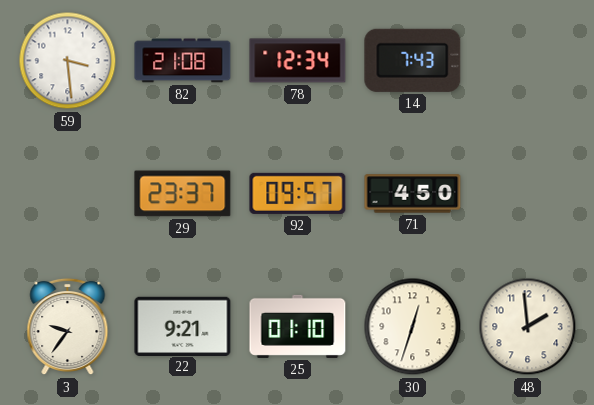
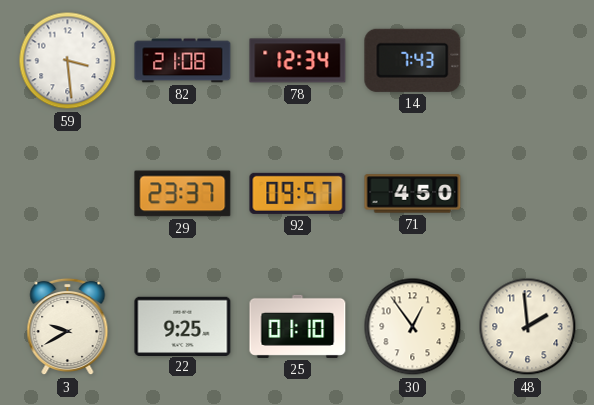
3: 9:36 -> 9:40
22: 9:21 -> 9:25
30: 12:33 -> 12:54
